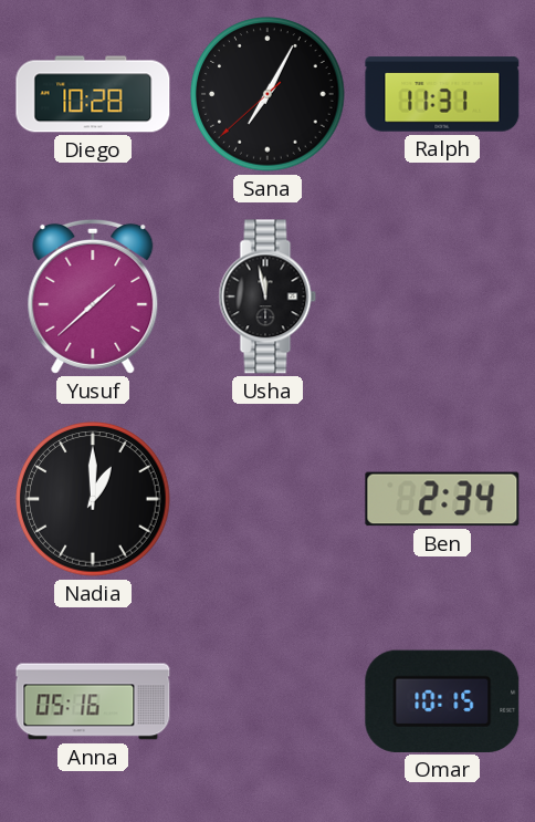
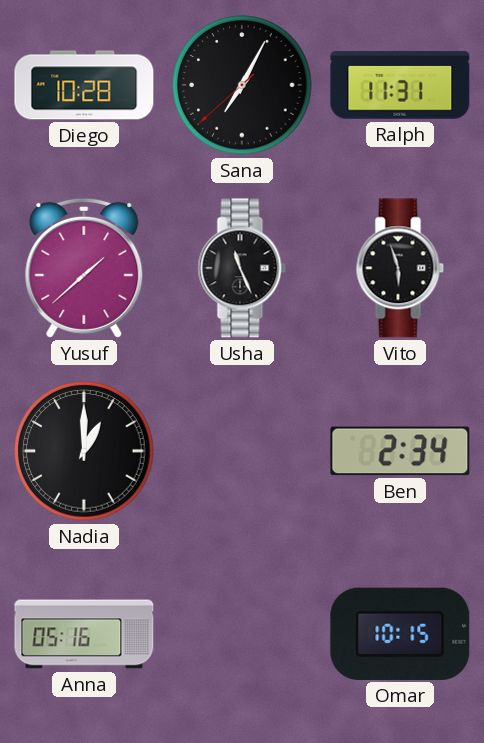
Usha: 11:58 -> 11:26
Vito: none -> 5:57
